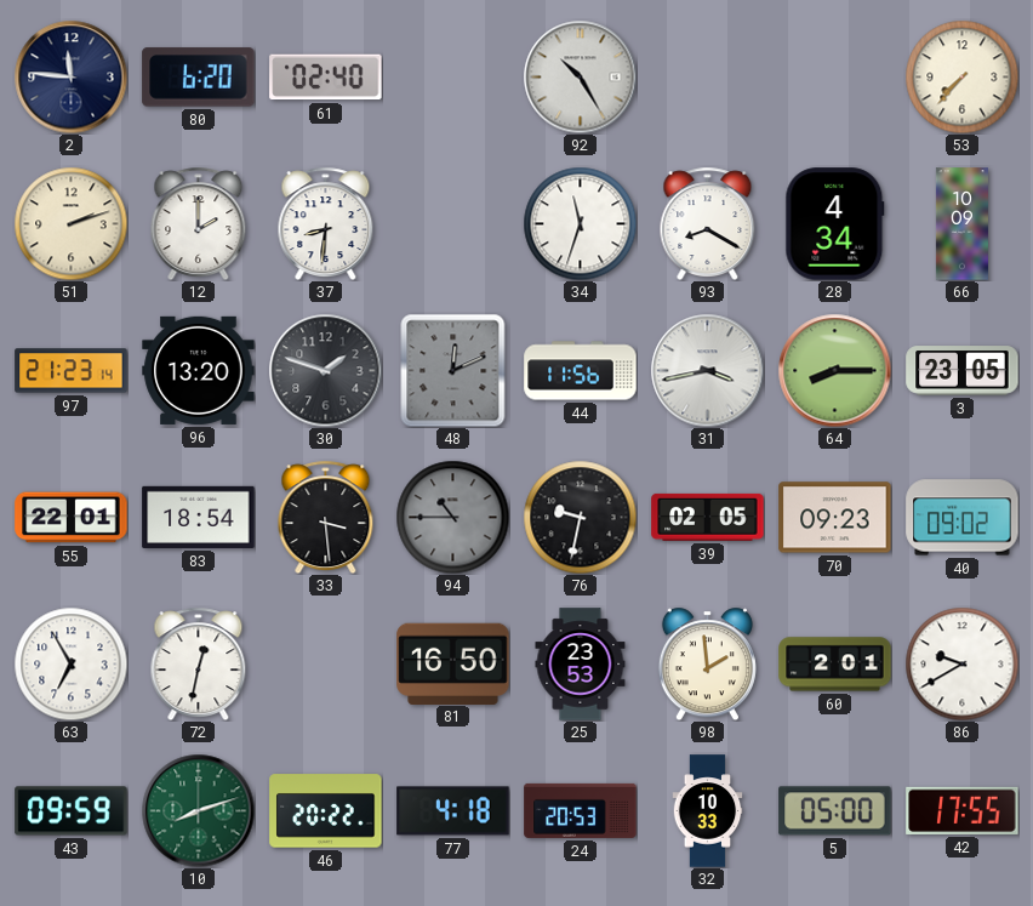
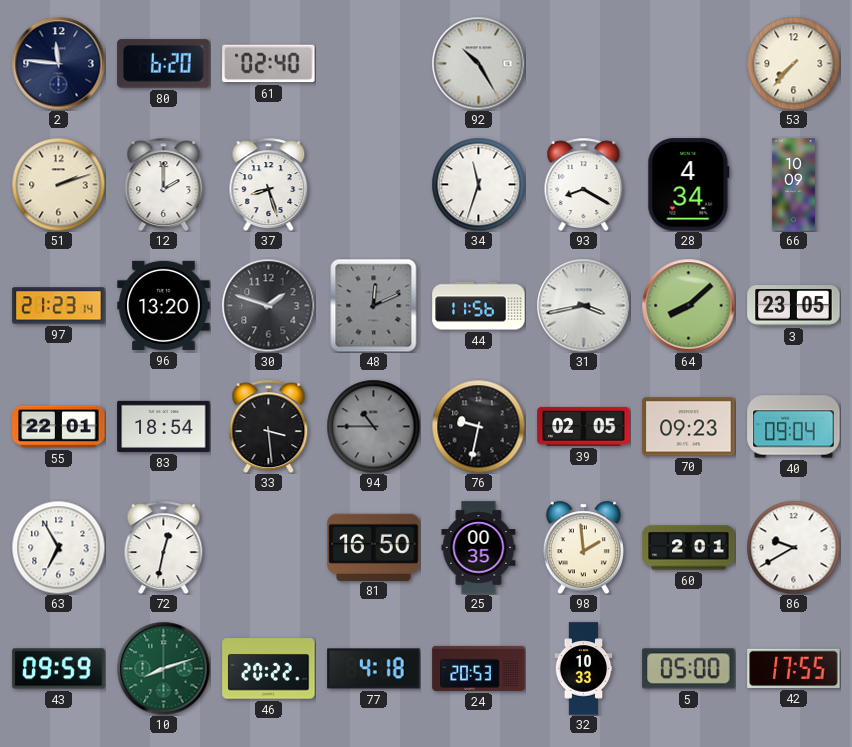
37: 8:31 -> 8:27
64: 8:15 -> 8:08
40: 09:02 -> 09:04
25: 23:53 -> 00:35
